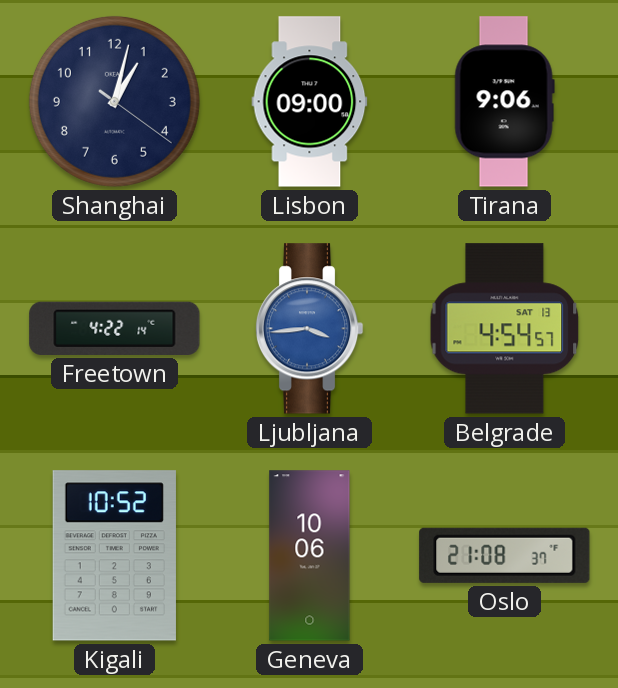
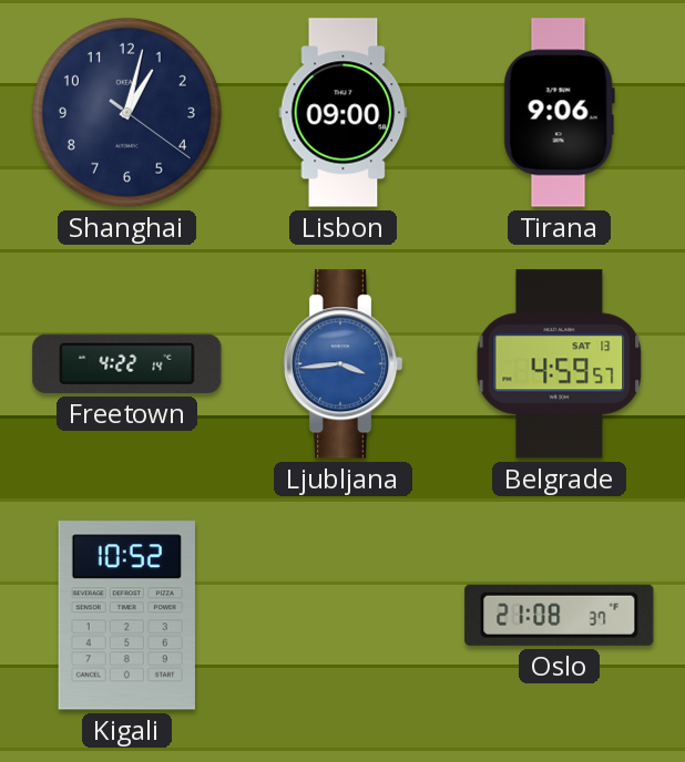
Belgrade: 4:54 -> 4:59
Geneva: 10:06 -> none
